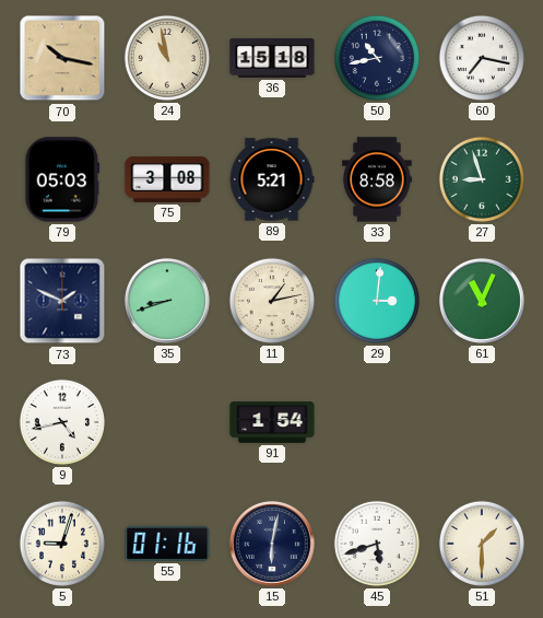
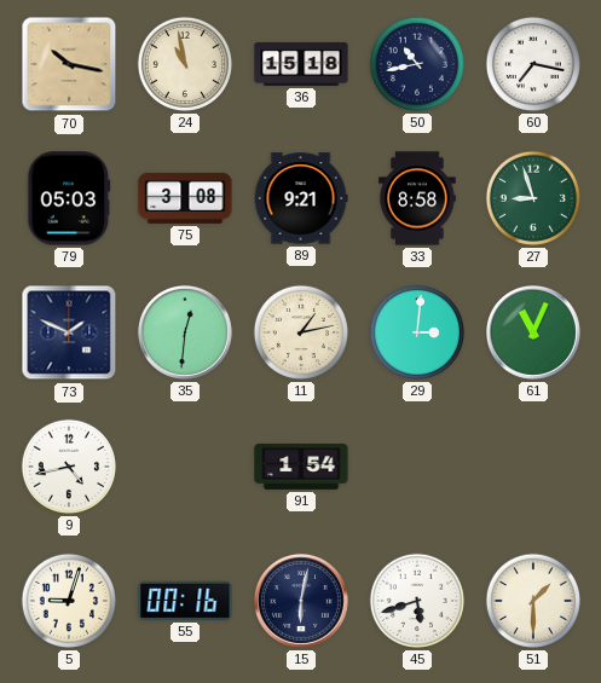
89: 5:21 -> 9:21
35: 8:42 -> 12:31
55: 01:16 -> 00:16
